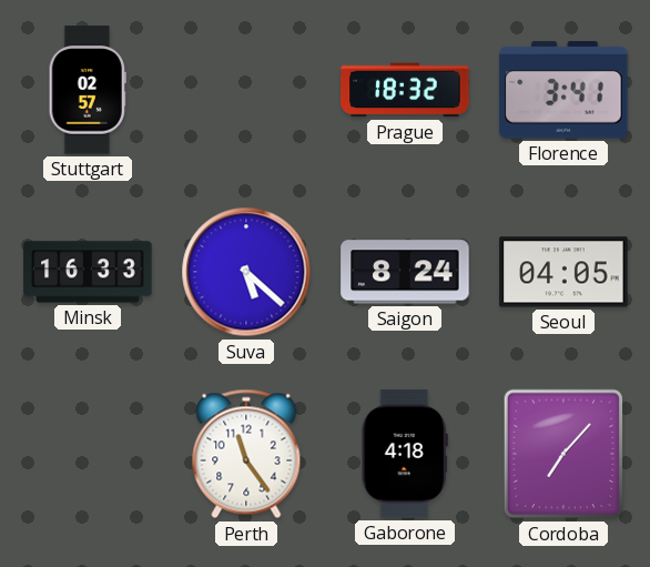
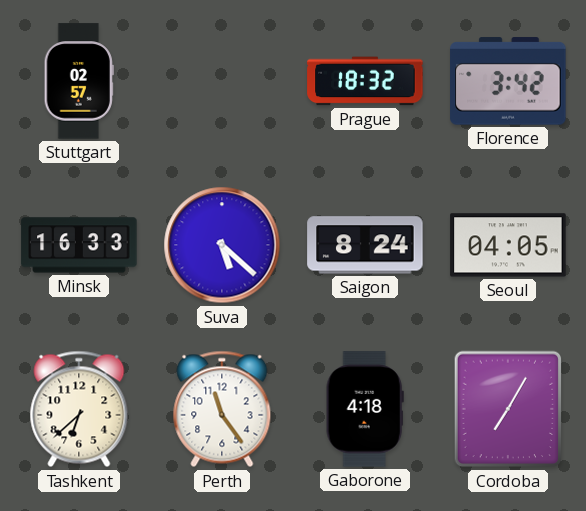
Florence: 3:41 -> 3:42
Tashkent: none -> 6:38
Cordoba: 7:07 -> 7:05
